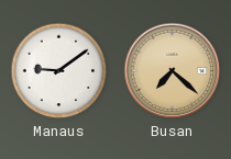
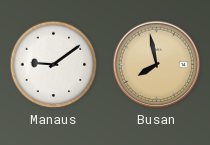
Busan: 7:22 -> 7:58
